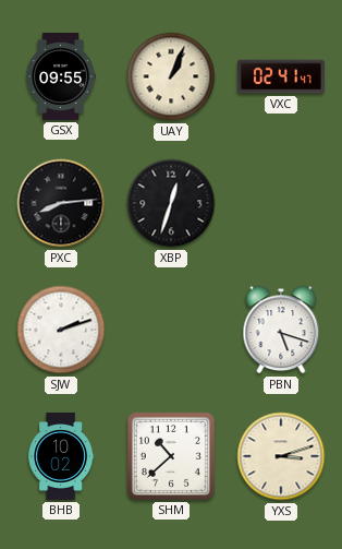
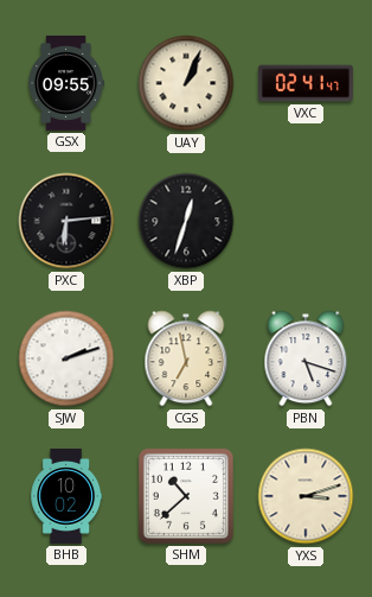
PXC: 8:14 -> 6:14
CGS: none -> 6:58
